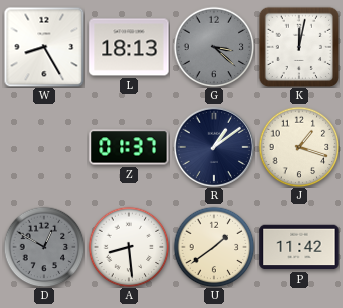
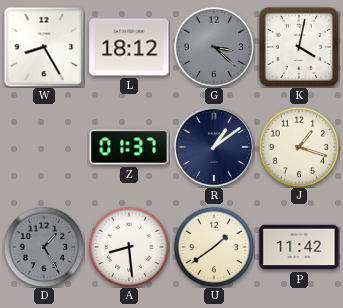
L: 18:13 -> 18:12
K: 12:02 -> 4:02
D: 12:50 -> 1:25
